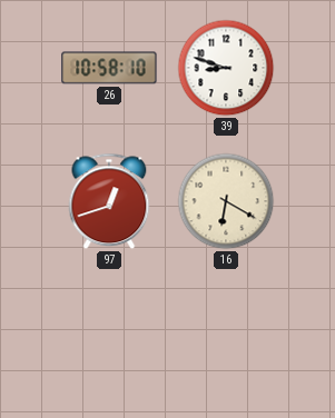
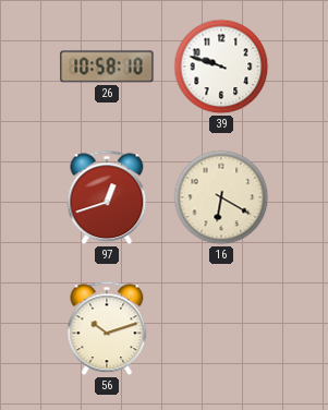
39: 8:48 -> 9:48
56: none -> 10:12
